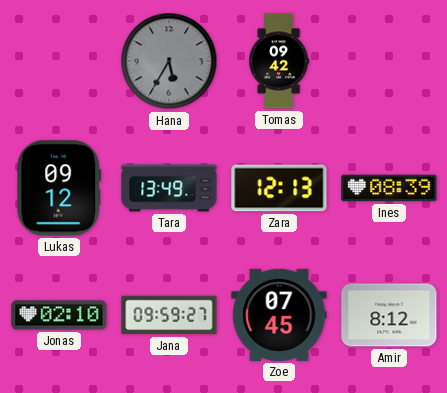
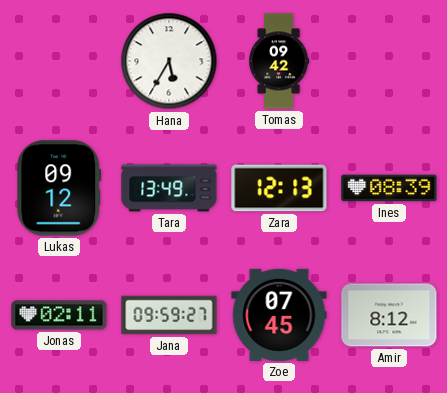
Hana dial: grey -> white
Jonas: 02:10 -> 02:11
